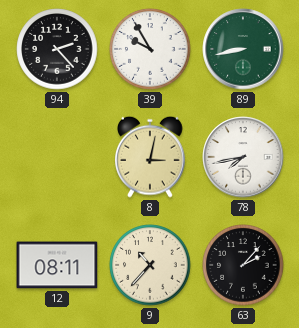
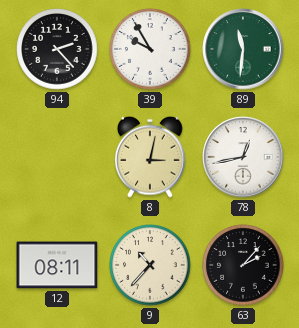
89: 8:43 -> 11:31
78: 7:43 -> 12:43
